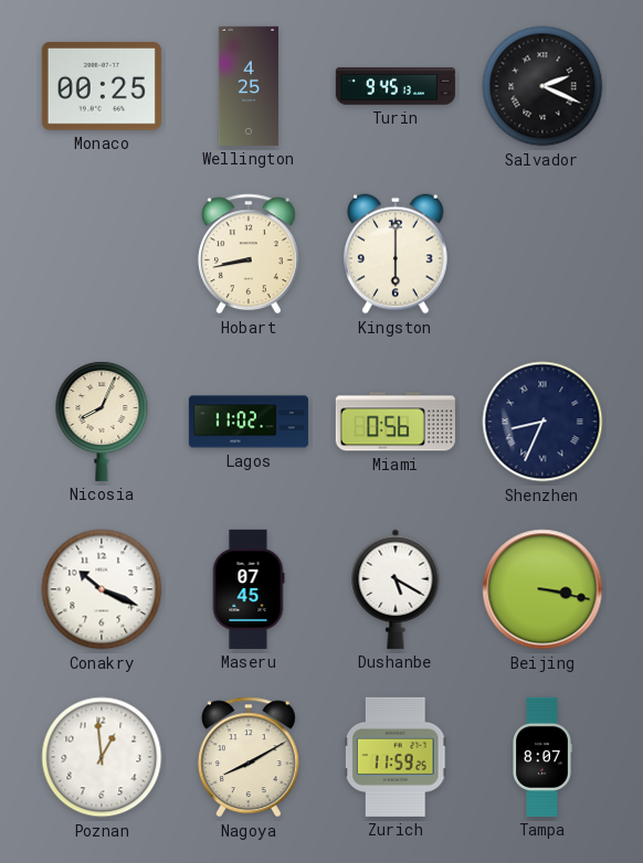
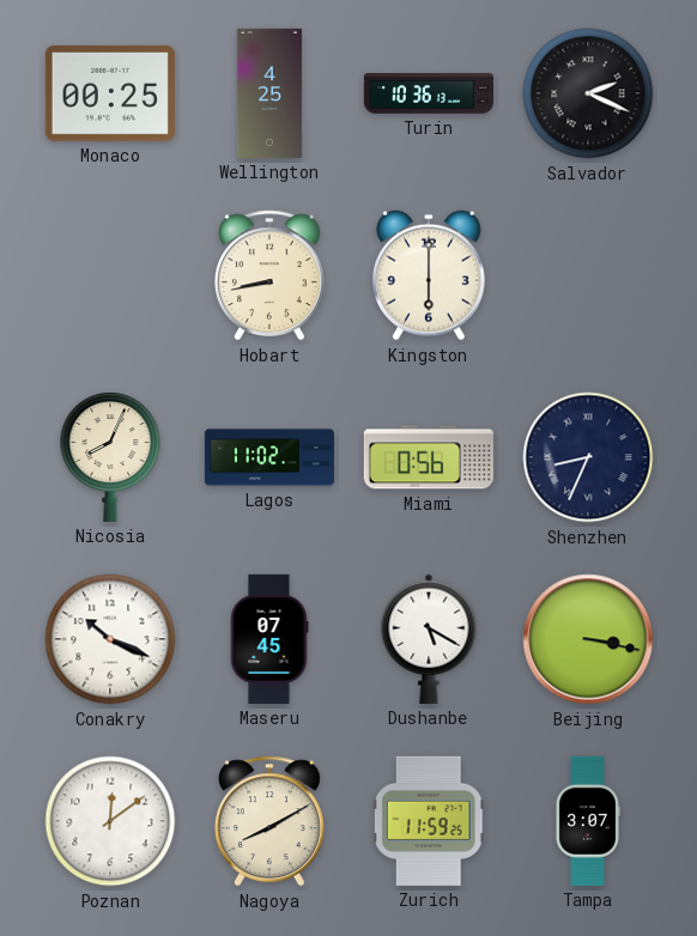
Turin: 9:45 -> 10:36
Poznan: 12:59 -> 12:09
Tampa: 8:07 -> 3:07
